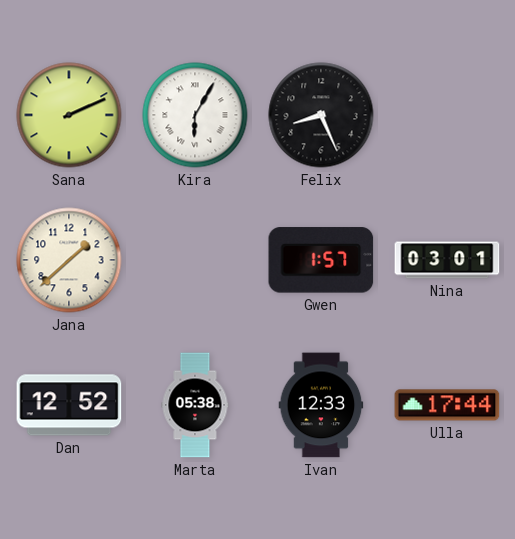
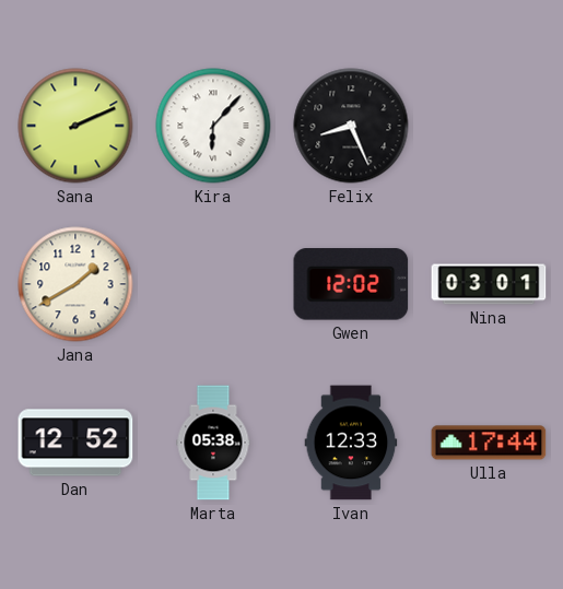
Kira: 6:05 -> 6:07
Jana: 1:38 -> 1:40
Gwen: 1:57 -> 12:02
